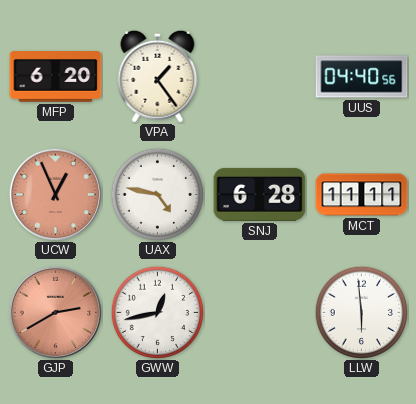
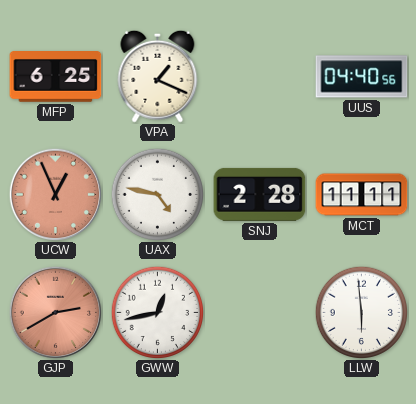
MFP: 6:20 -> 6:25
VPA: 1:24 -> 1:19
SNJ: 6:28 -> 2:28
